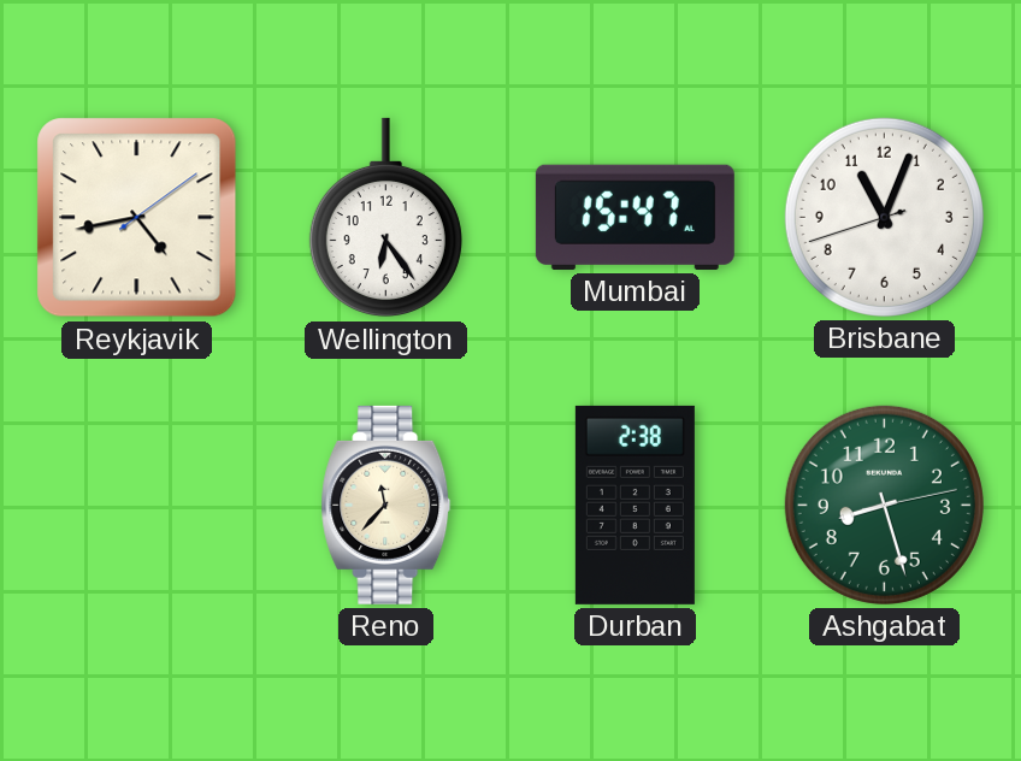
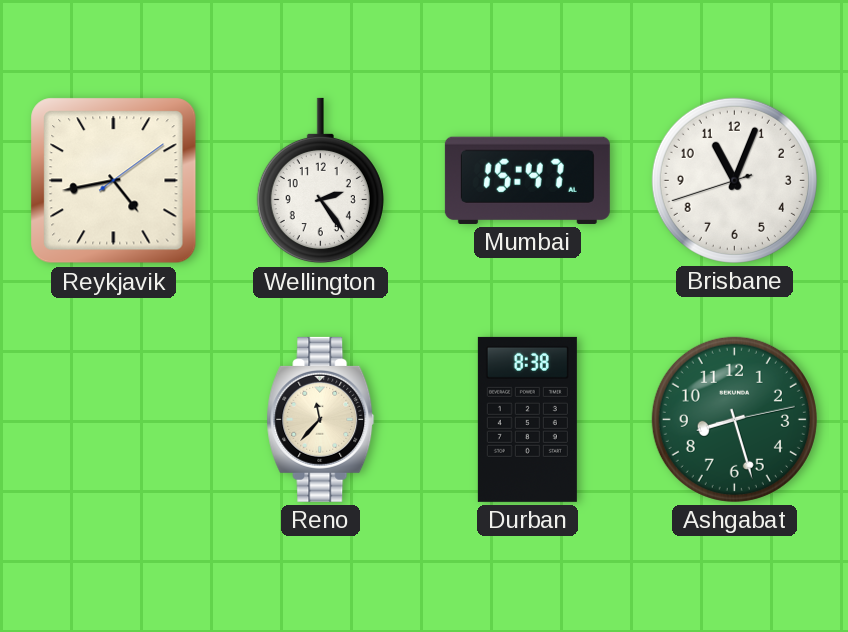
Wellington: 6:24 -> 2:24
Durban: 2:38 -> 8:38
